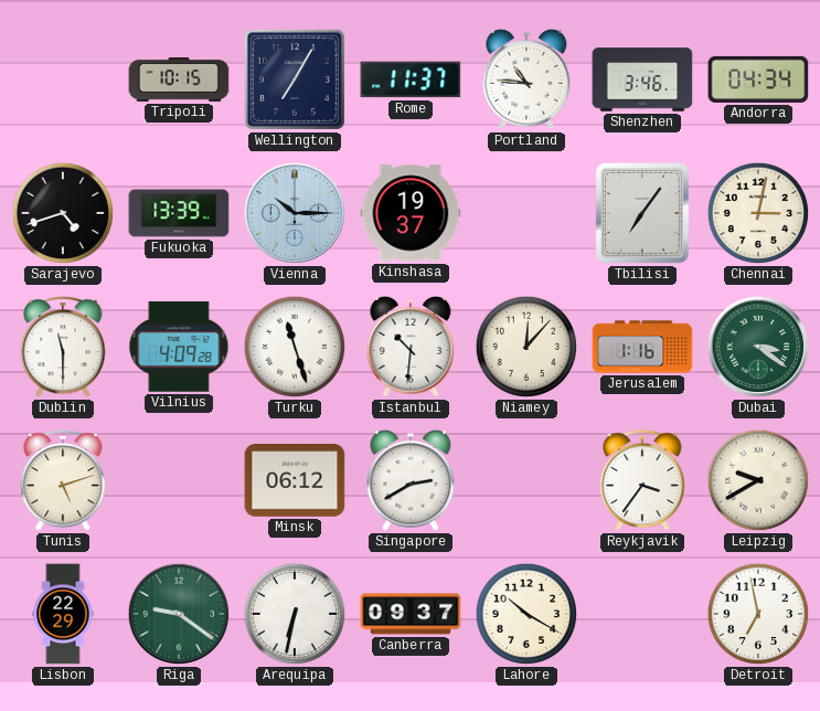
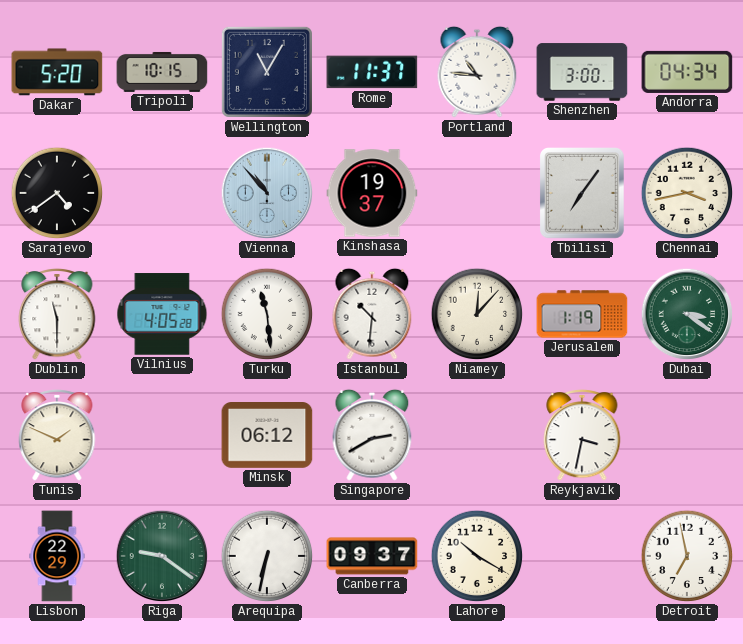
Dakar: none -> 5:20
Wellington: 7:05 -> 11:05
Shenzhen: 3:46 -> 3:00
Sarajevo: 4:42 -> 4:39
Fukuoka: 13:39 -> none
Vienna: 10:15 -> 10:53
Chennai: 3:02 -> 3:43
Vilnius: 4:09 -> 4:05
Turku: 11:27 -> 11:29
Jerusalem: 1:16 -> 1:19
Tunis: 5:12 -> 1:49
Reykjavik: 3:36 -> 3:32
Leipzig: 9:40 -> none
